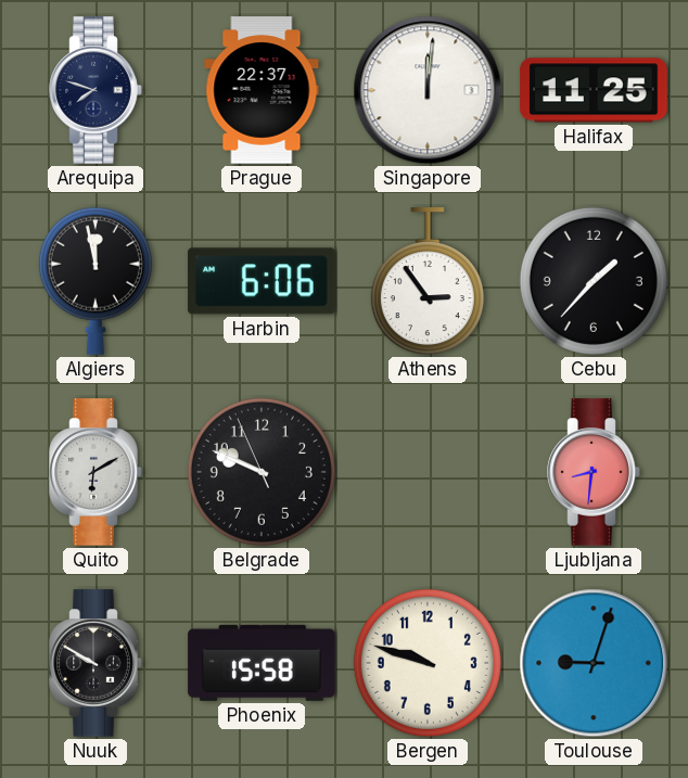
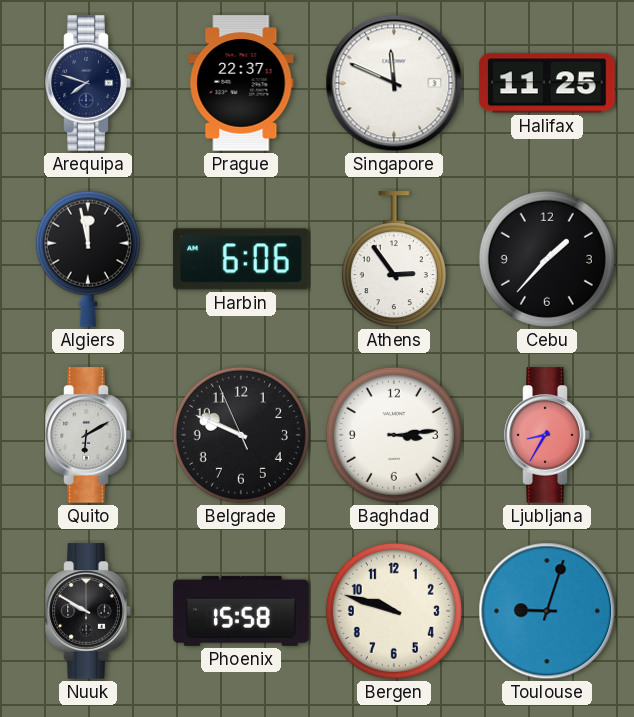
Singapore: 12:01 -> 11:49
Baghdad: none -> 3:14
Ljubljana: 8:31 -> 8:35
